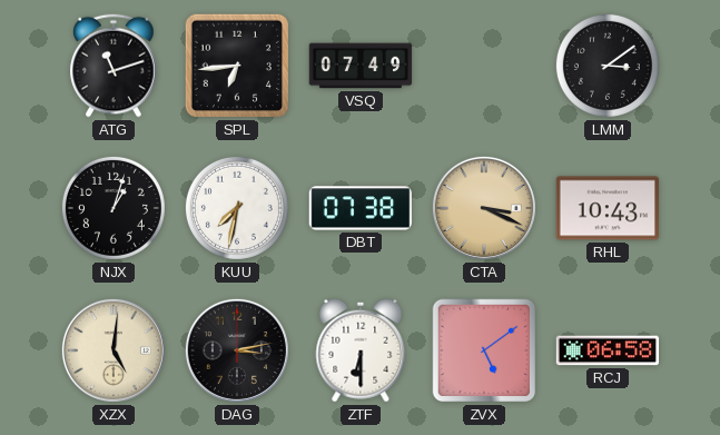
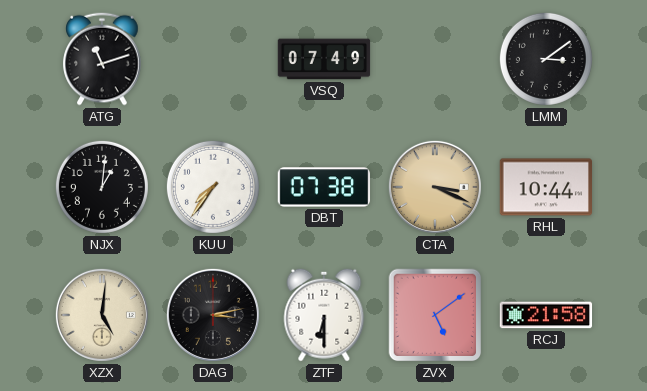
SPL: 6:44 -> none
NJX: 1:03 -> 1:01
KUU: 7:32 -> 7:36
RHL: 10:43 -> 10:44
RCJ: 06:58 -> 21:58
